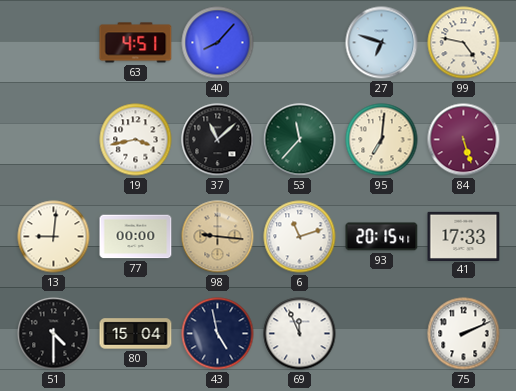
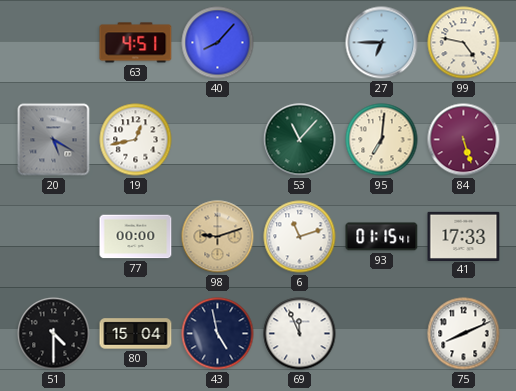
27: 6:48 -> 6:45
20: none -> 5:20
19: 3:43 -> 12:43
37: 11:08 -> none
53: 11:37 -> 11:07
13: 9:01 -> none
98: 9:16 -> 9:12
93: 20:15 -> 01:15
75: 2:11 -> 8:11
